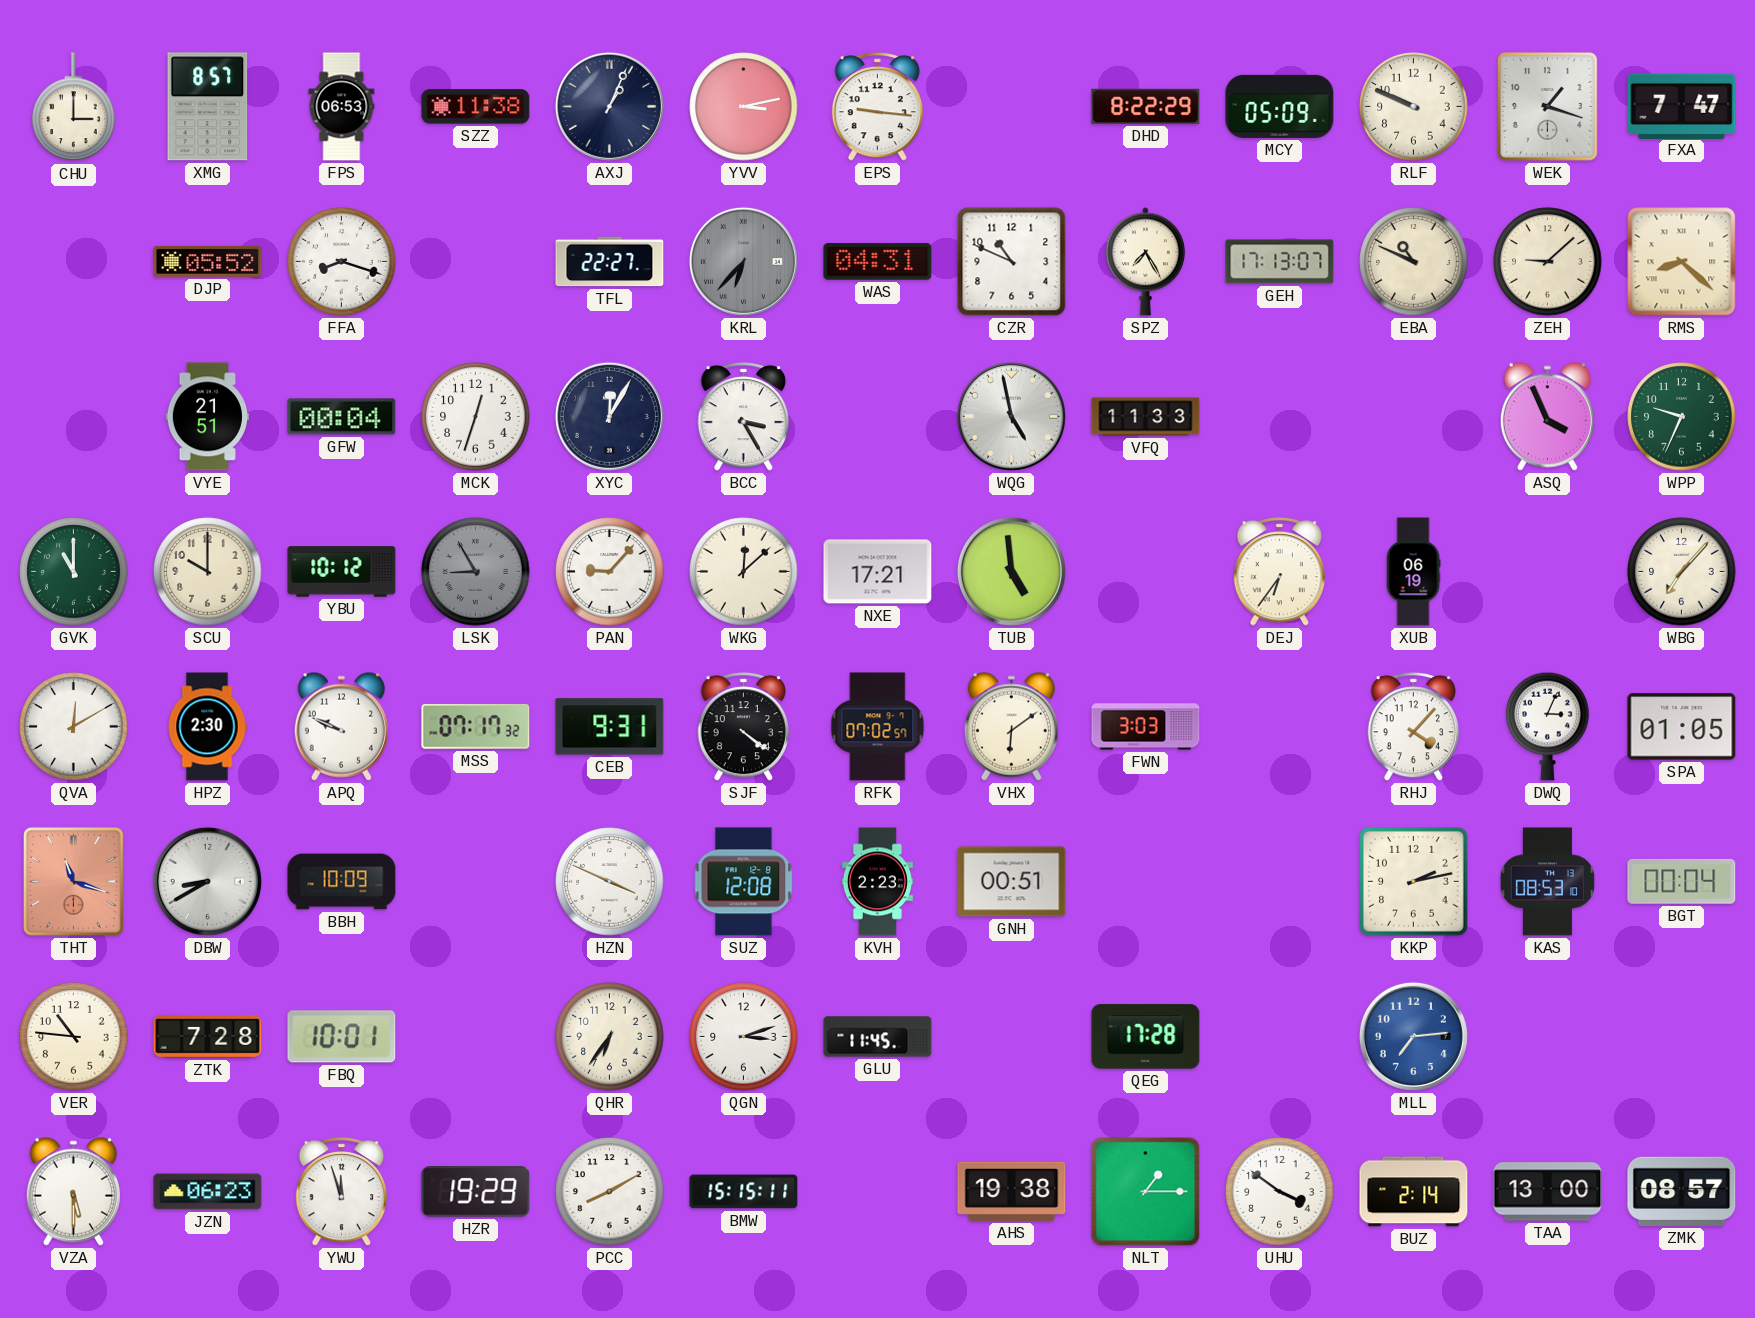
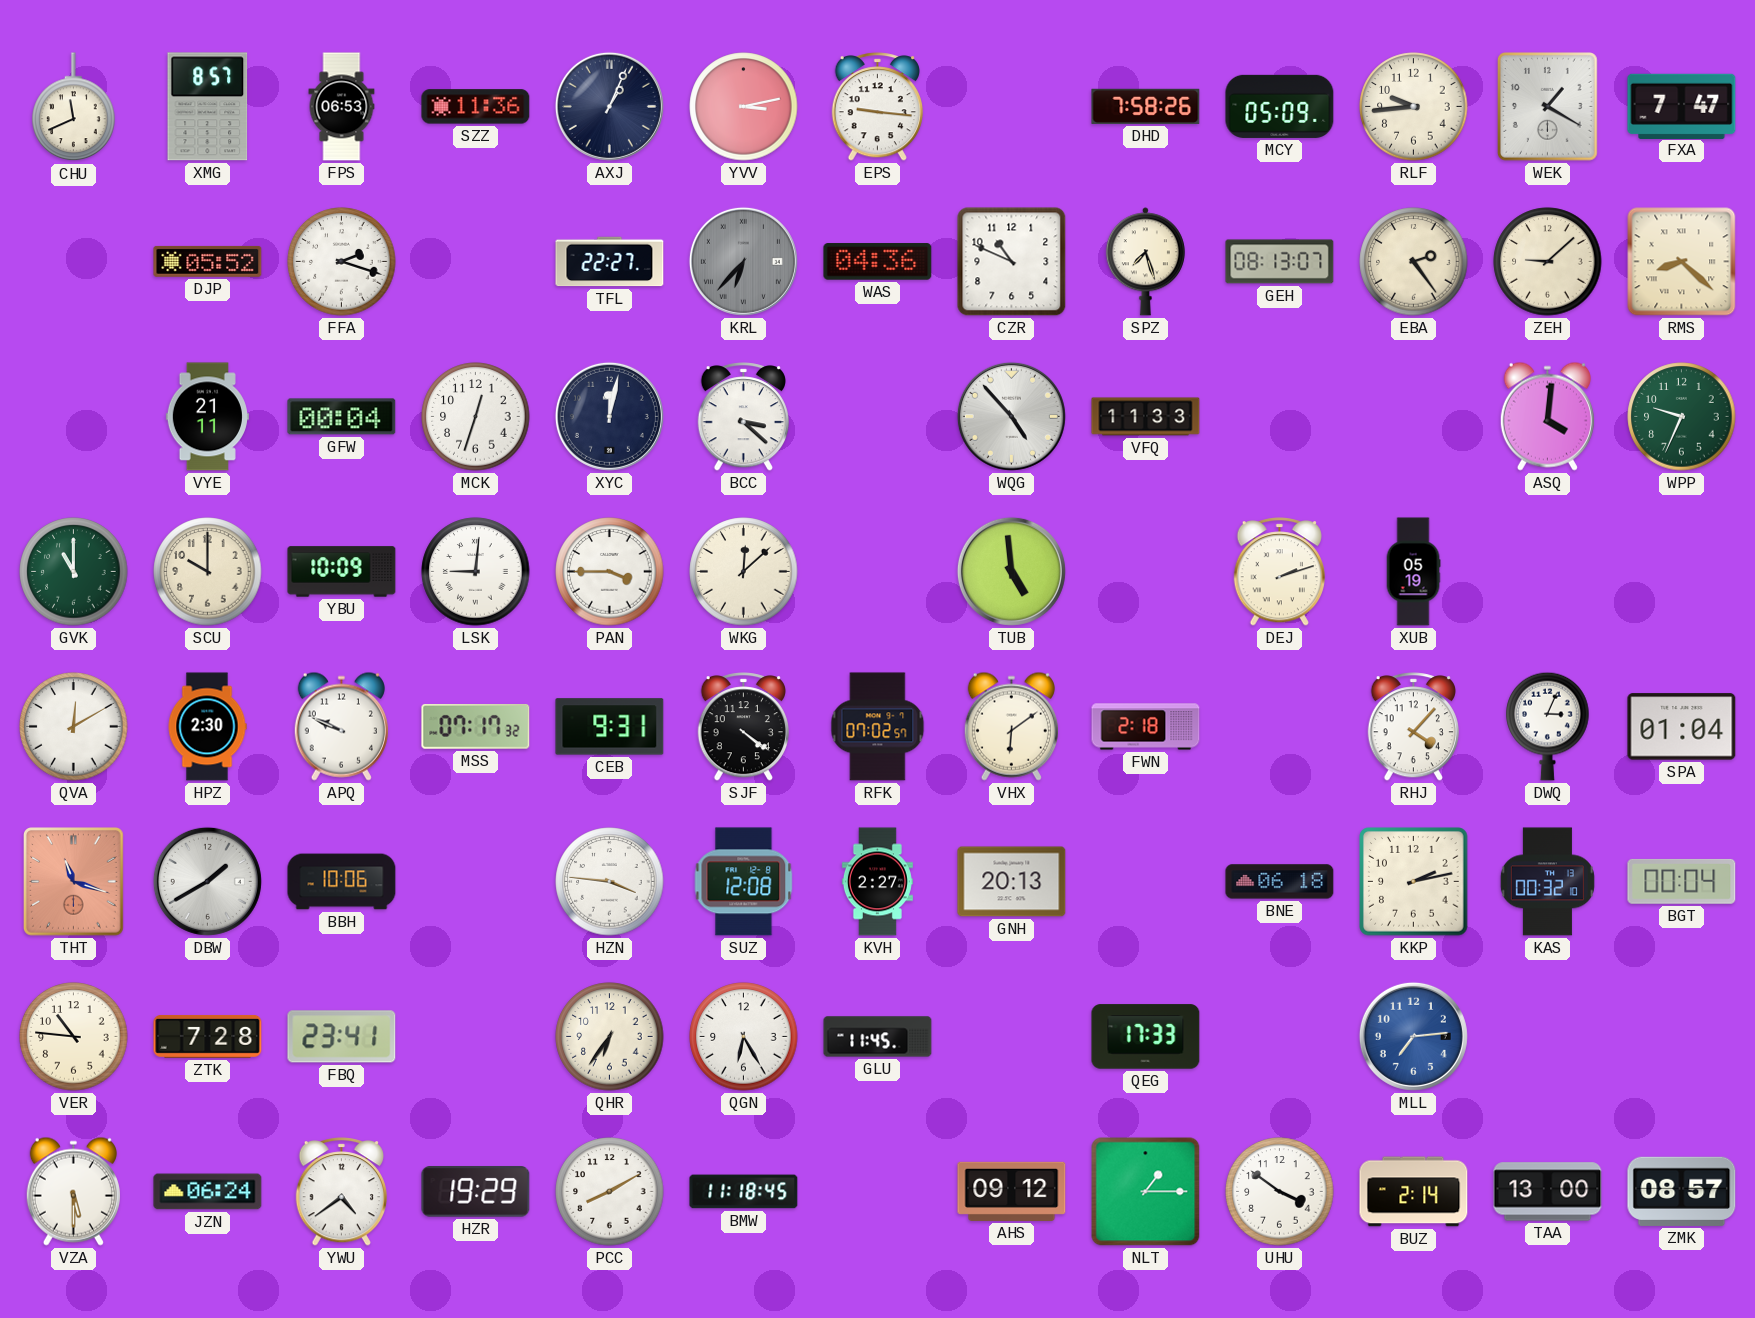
CHU: 3:00 -> 11:41
SZZ: 11:38 -> 11:36
DHD: 8:22 -> 7:58
RLF: 9:49 -> 9:44
WEK: 1:18 -> 1:20
FFA: 8:18 -> 2:18
WAS: 04:31 -> 04:36
SPZ: 7:25 -> 7:27
GEH: 17:13 -> 08:13
EBA: 10:49 -> 2:24
VYE: 21:51 -> 21:11
XYC: 12:05 -> 12:02
BCC: 3:25 -> 3:22
WQG: 4:58 -> 4:53
ASQ: 3:56 -> 4:01
YBU: 10:12 -> 10:09
LSK: 8:55 -> 9:01
LSK dial: grey -> white
PAN: 9:07 -> 3:45
NXE: 17:21 -> none
DEJ: 6:36 -> 2:12
XUB: 06:19 -> 05:19
WBG: 7:07 -> none
FWN: 3:03 -> 2:18
SPA: 01:05 -> 01:04
DBW: 8:40 -> 1:40
BBH: 10:09 -> 10:06
HZN: 3:49 -> 3:46
KVH: 2:23 -> 2:27
GNH: 00:51 -> 20:13
BNE: none -> 06:18
KAS: 08:53 -> 00:32
FBQ: 10:01 -> 23:41
QGN: 3:12 -> 6:25
QEG: 17:28 -> 17:33
JZN: 06:23 -> 06:24
YWU: 11:57 -> 4:39
BMW: 15:15 -> 11:18
AHS: 19:38 -> 09:12
